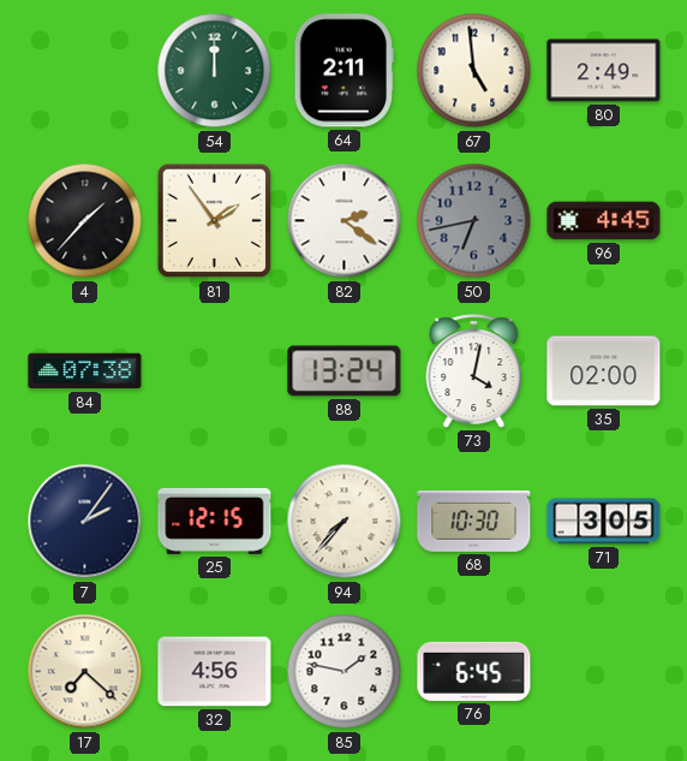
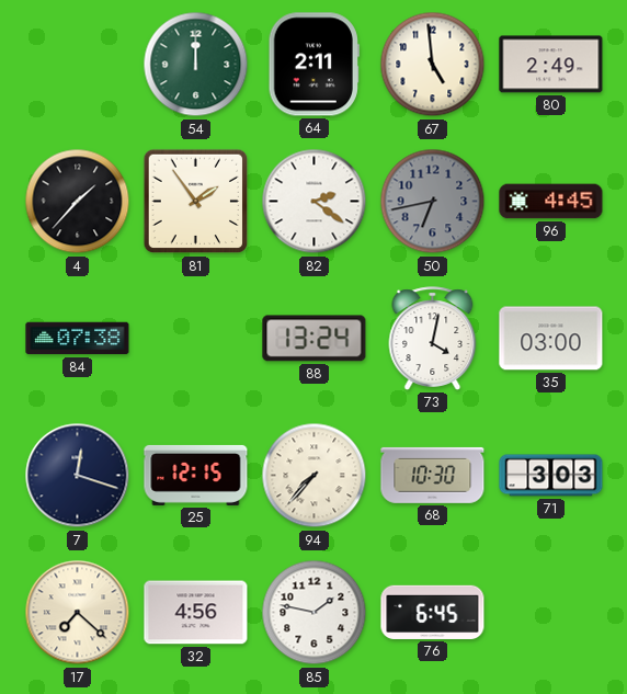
35: 02:00 -> 03:00
7: 2:06 -> 12:18
71: 3:05 -> 3:03
